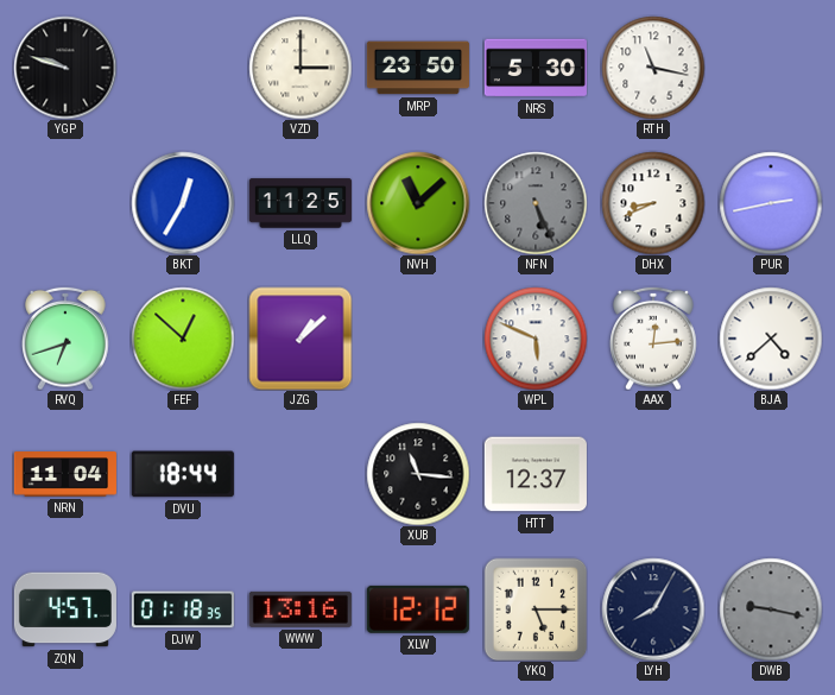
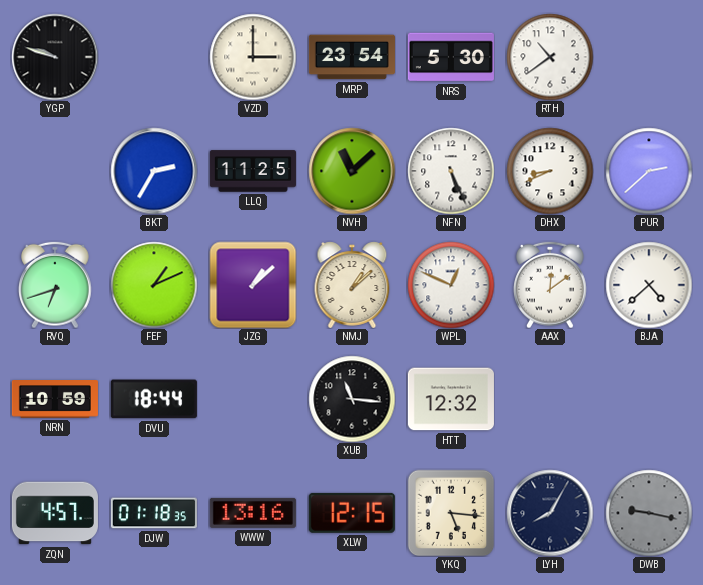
MRP: 23:50 -> 23:54
RTH: 11:17 -> 10:39
BKT: 12:35 -> 2:35
NFN dial: grey -> white
PUR: 2:43 -> 2:38
FEF: 12:52 -> 1:11
NMJ: none -> 1:08
WPL: 5:49 -> 12:49
AAX: 12:14 -> 12:09
NRN: 11:04 -> 10:59
HTT: 12:37 -> 12:32
XLW: 12:12 -> 12:15
YKQ: 5:15 -> 5:16
